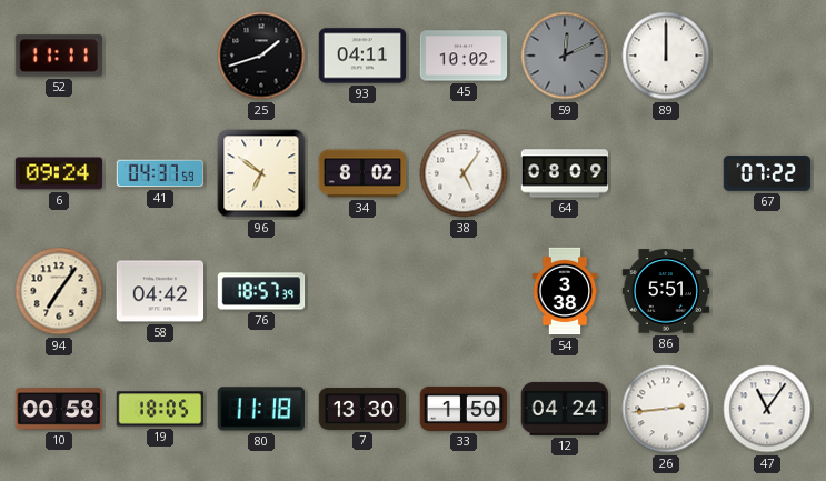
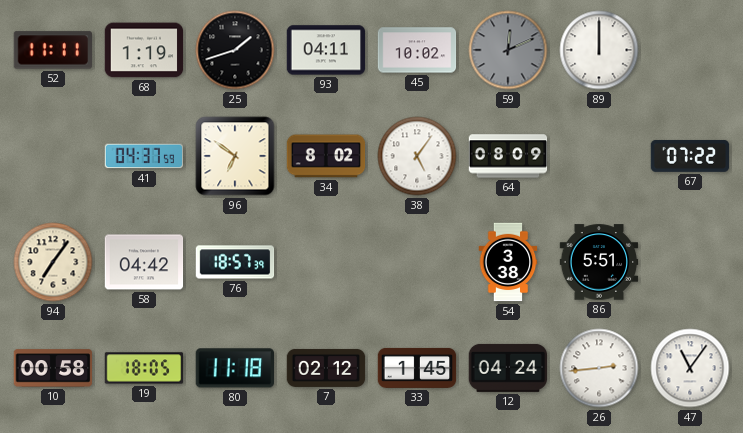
68: none -> 1:19
6: 09:24 -> none
7: 13:30 -> 02:12
33: 1:50 -> 1:45
